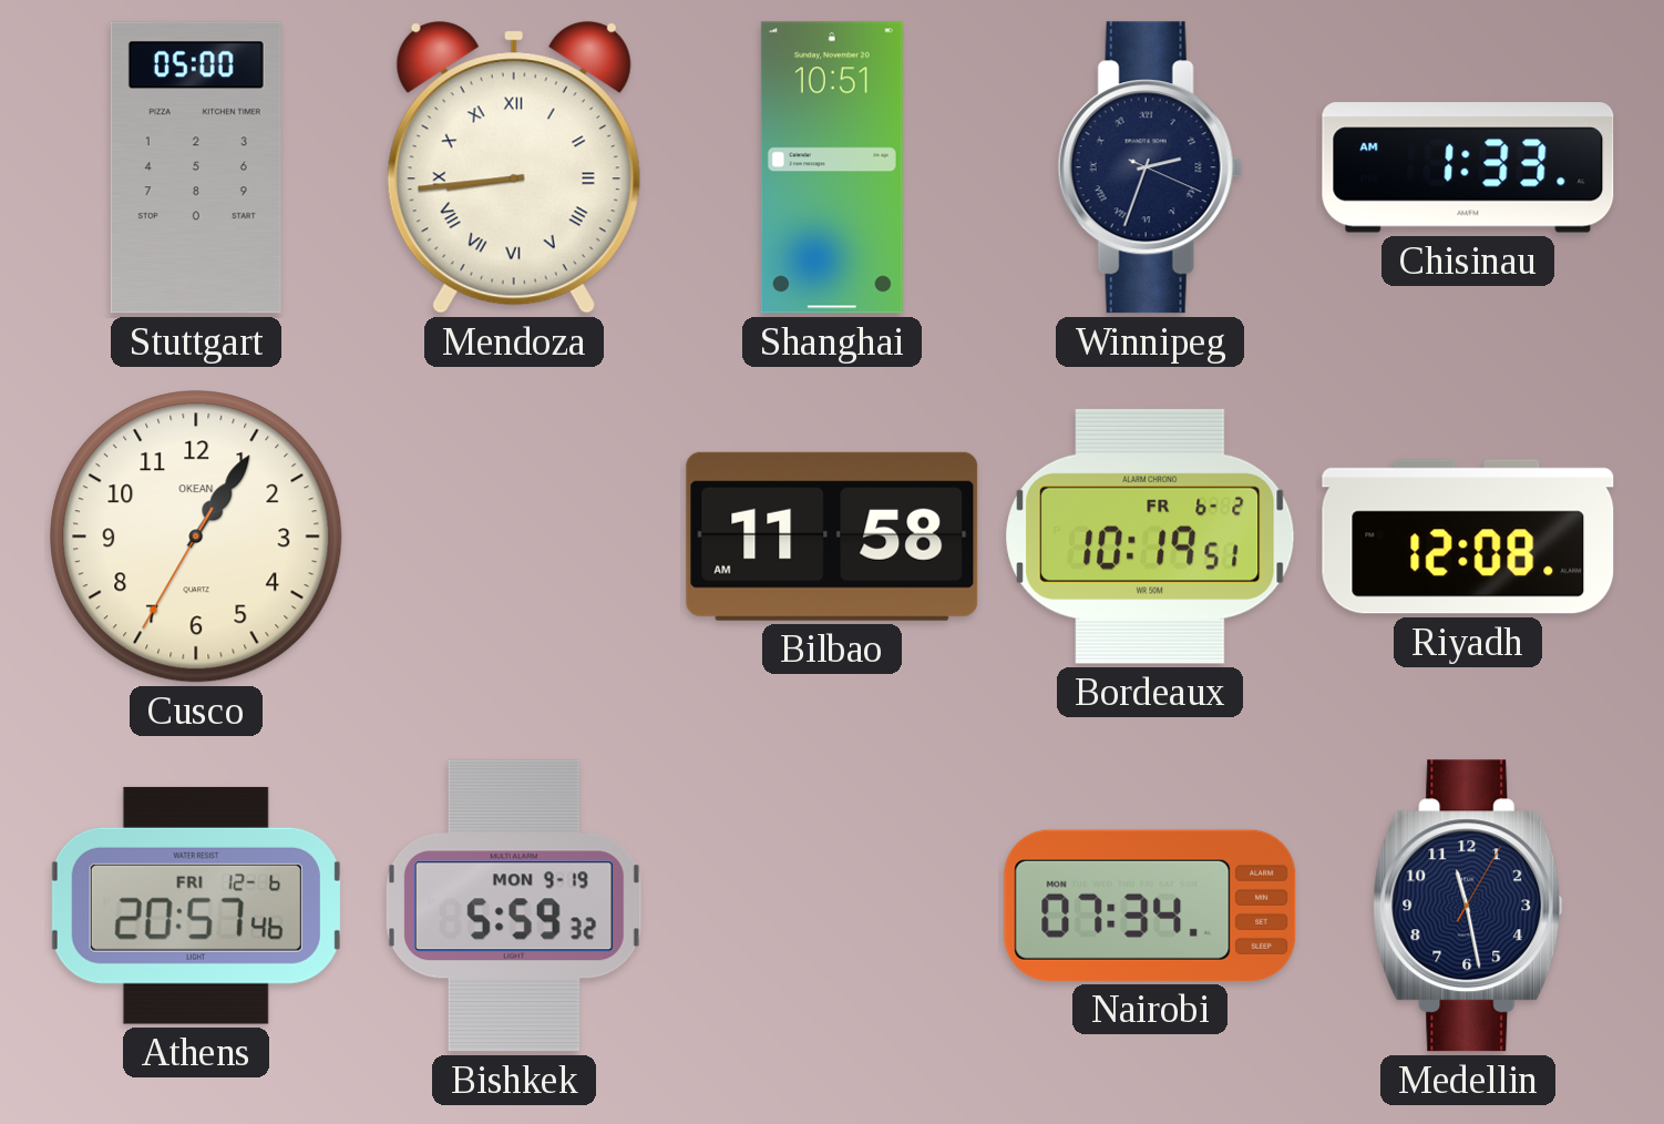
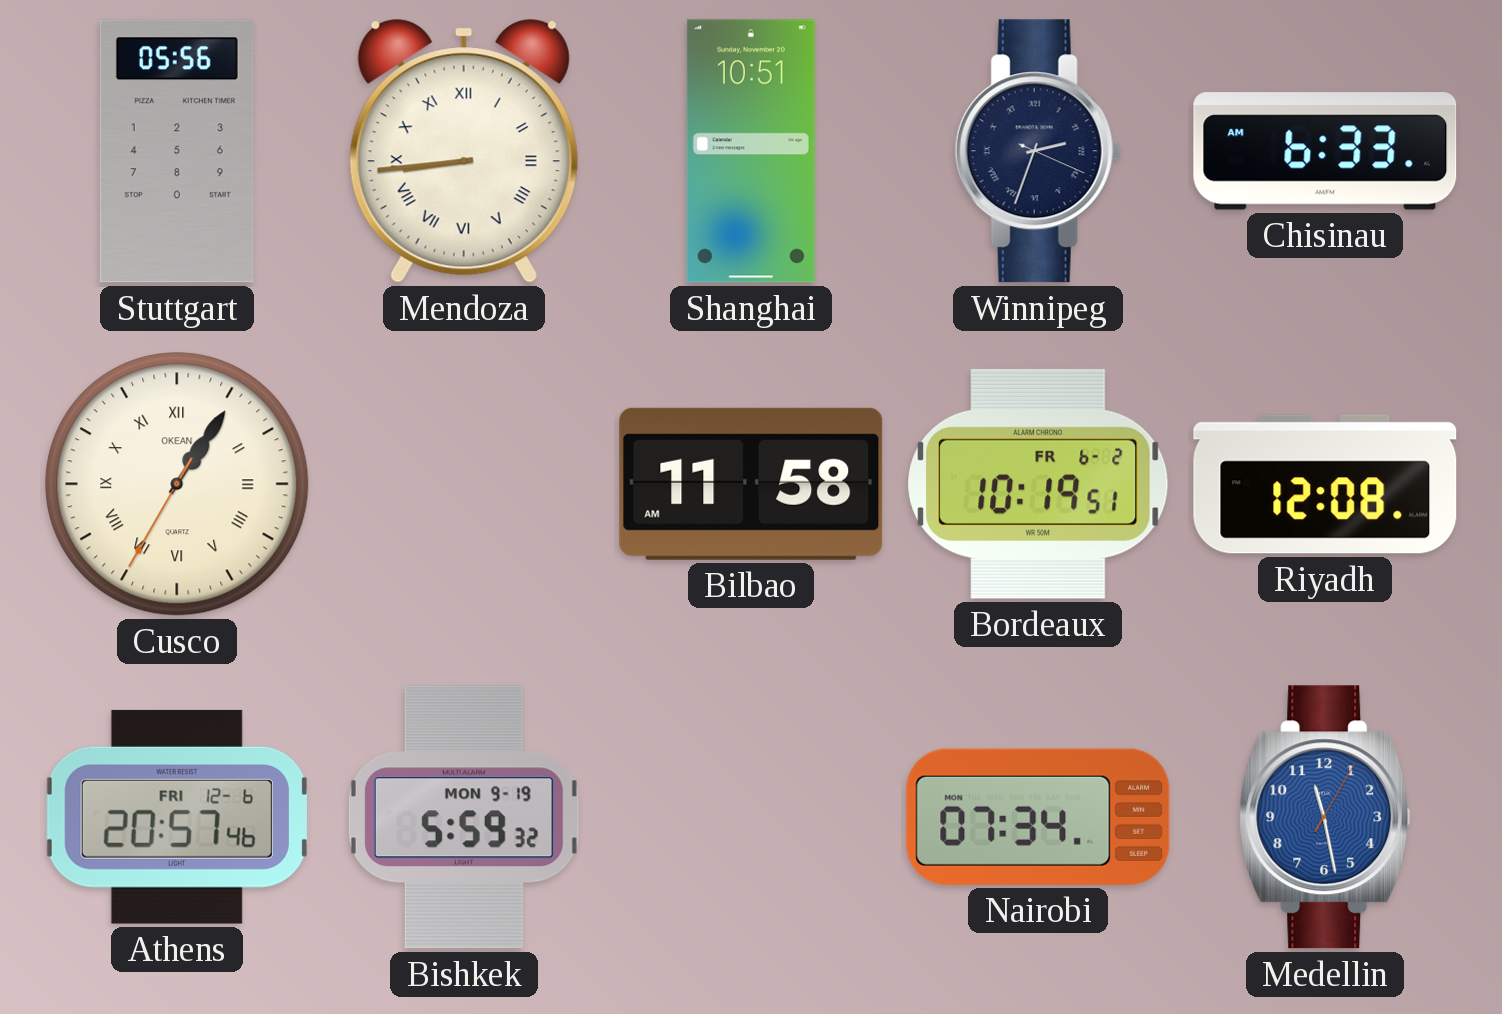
Stuttgart: 05:00 -> 05:56
Chisinau: 1:33 -> 6:33
Cusco numerals: Arabic -> Roman
Medellin dial: navy -> blue
